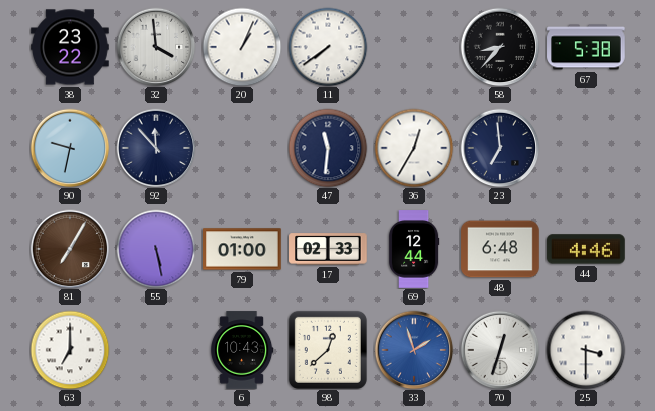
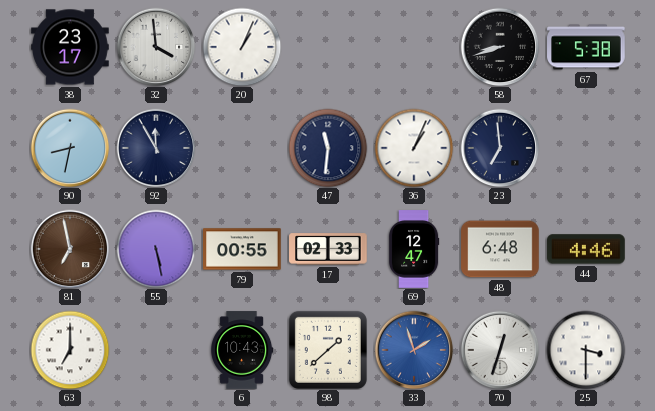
38: 23:22 -> 23:17
11: 7:39 -> none
58: 8:37 -> 8:42
90: 9:32 -> 8:32
92: 11:53 -> 11:55
36: 12:35 -> 1:04
81: 7:05 -> 6:58
79: 01:00 -> 00:55
69: 12:44 -> 12:47
98: 12:38 -> 1:38
